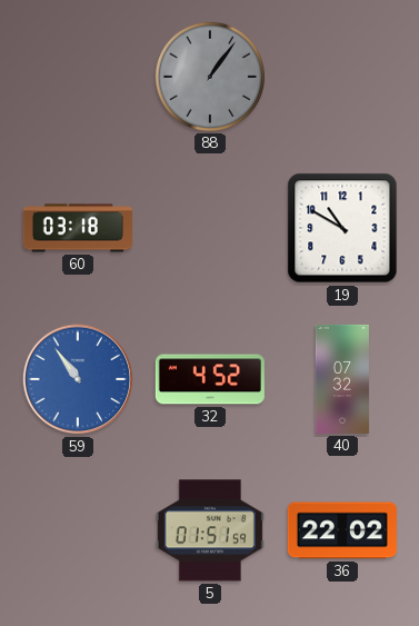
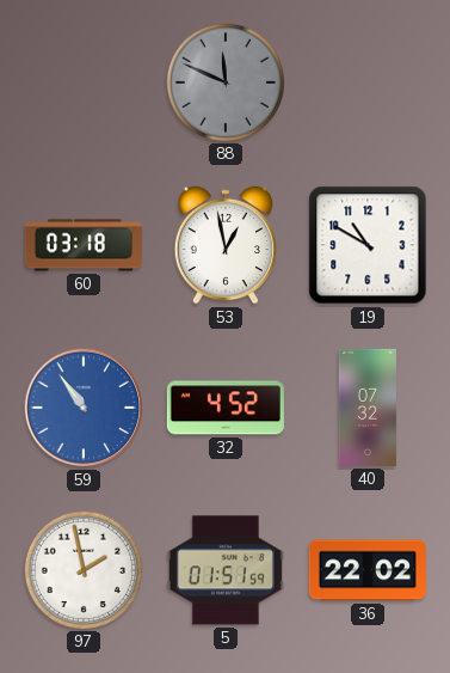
88: 1:06 -> 11:49
53: none -> 12:58
97: none -> 1:58
